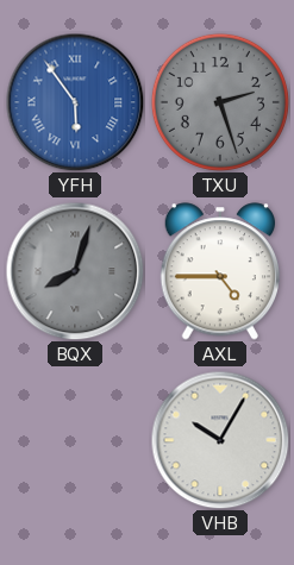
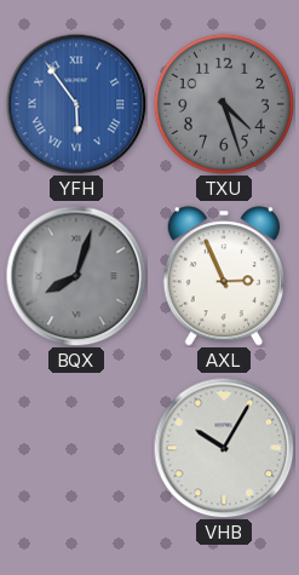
TXU: 2:27 -> 4:27
AXL: 4:45 -> 2:56
